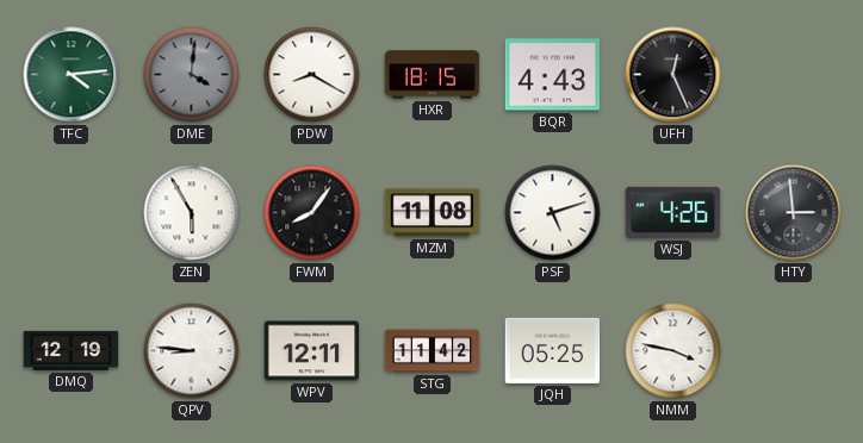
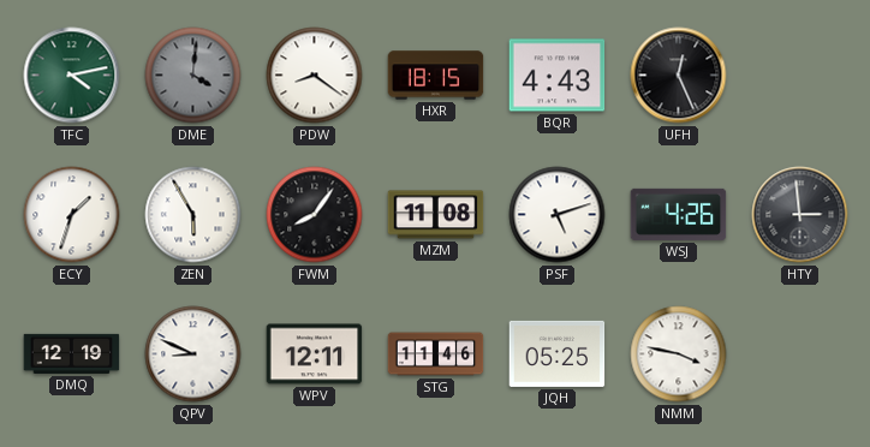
TFC: 4:14 -> 4:13
PDW: 8:20 -> 8:21
ECY: none -> 1:33
QPV: 8:46 -> 8:49
STG: 11:42 -> 11:46
